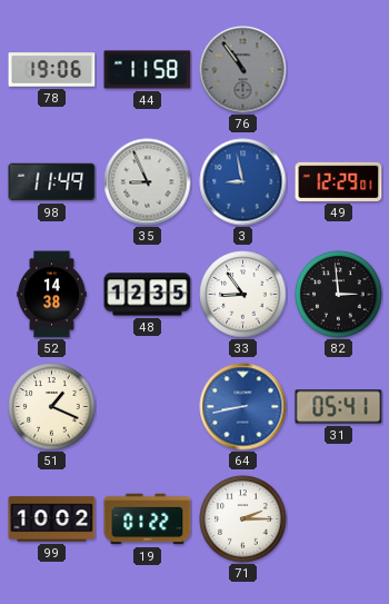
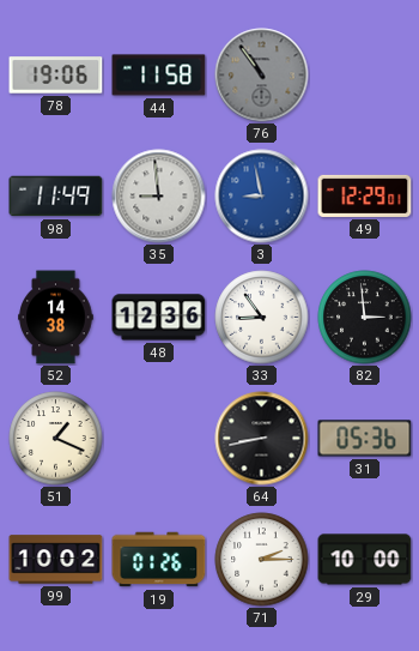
35: 8:56 -> 8:59
48: 12:35 -> 12:36
64 dial: blue -> black
31: 05:41 -> 05:36
19: 01:22 -> 01:26
29: none -> 10:00
